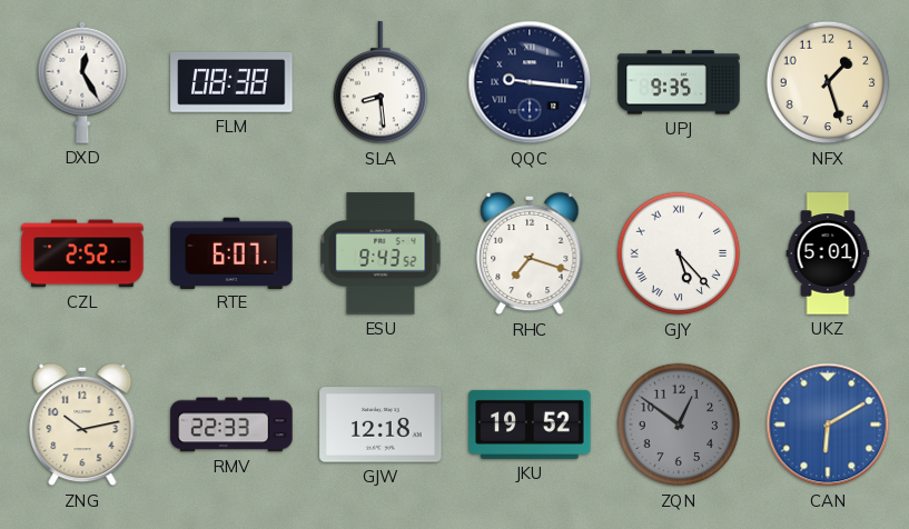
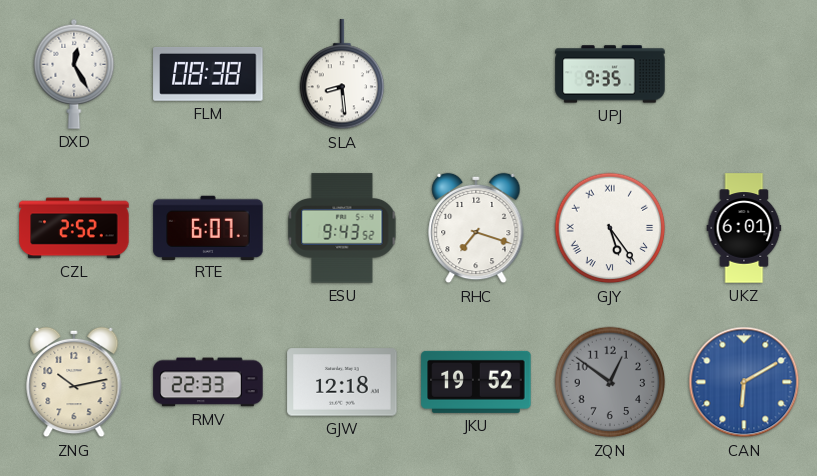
QQC: 9:16 -> none
NFX: 1:27 -> none
GJY: 5:23 -> 5:24
UKZ: 5:01 -> 6:01
